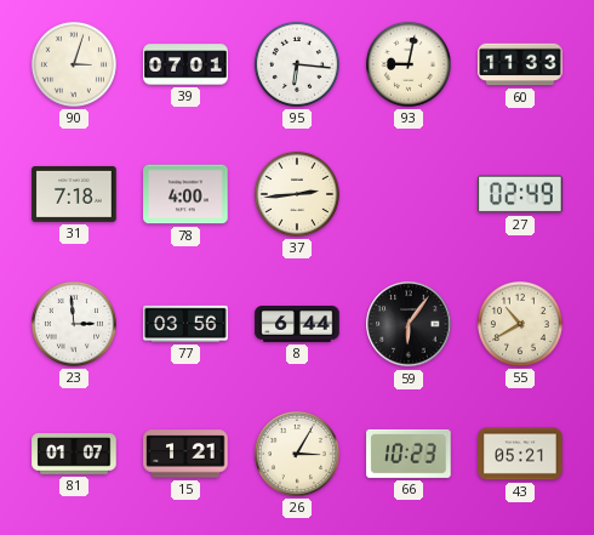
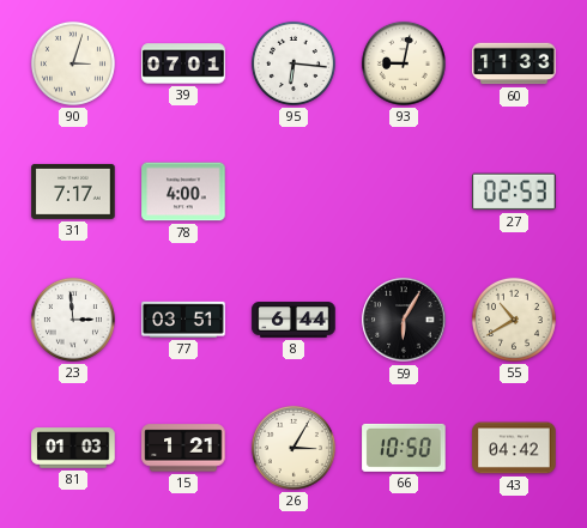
31: 7:18 -> 7:17
37: 2:44 -> none
27: 02:49 -> 02:53
77: 03:56 -> 03:51
59: 6:06 -> 6:05
81: 01:07 -> 01:03
66: 10:23 -> 10:50
43: 05:21 -> 04:42
